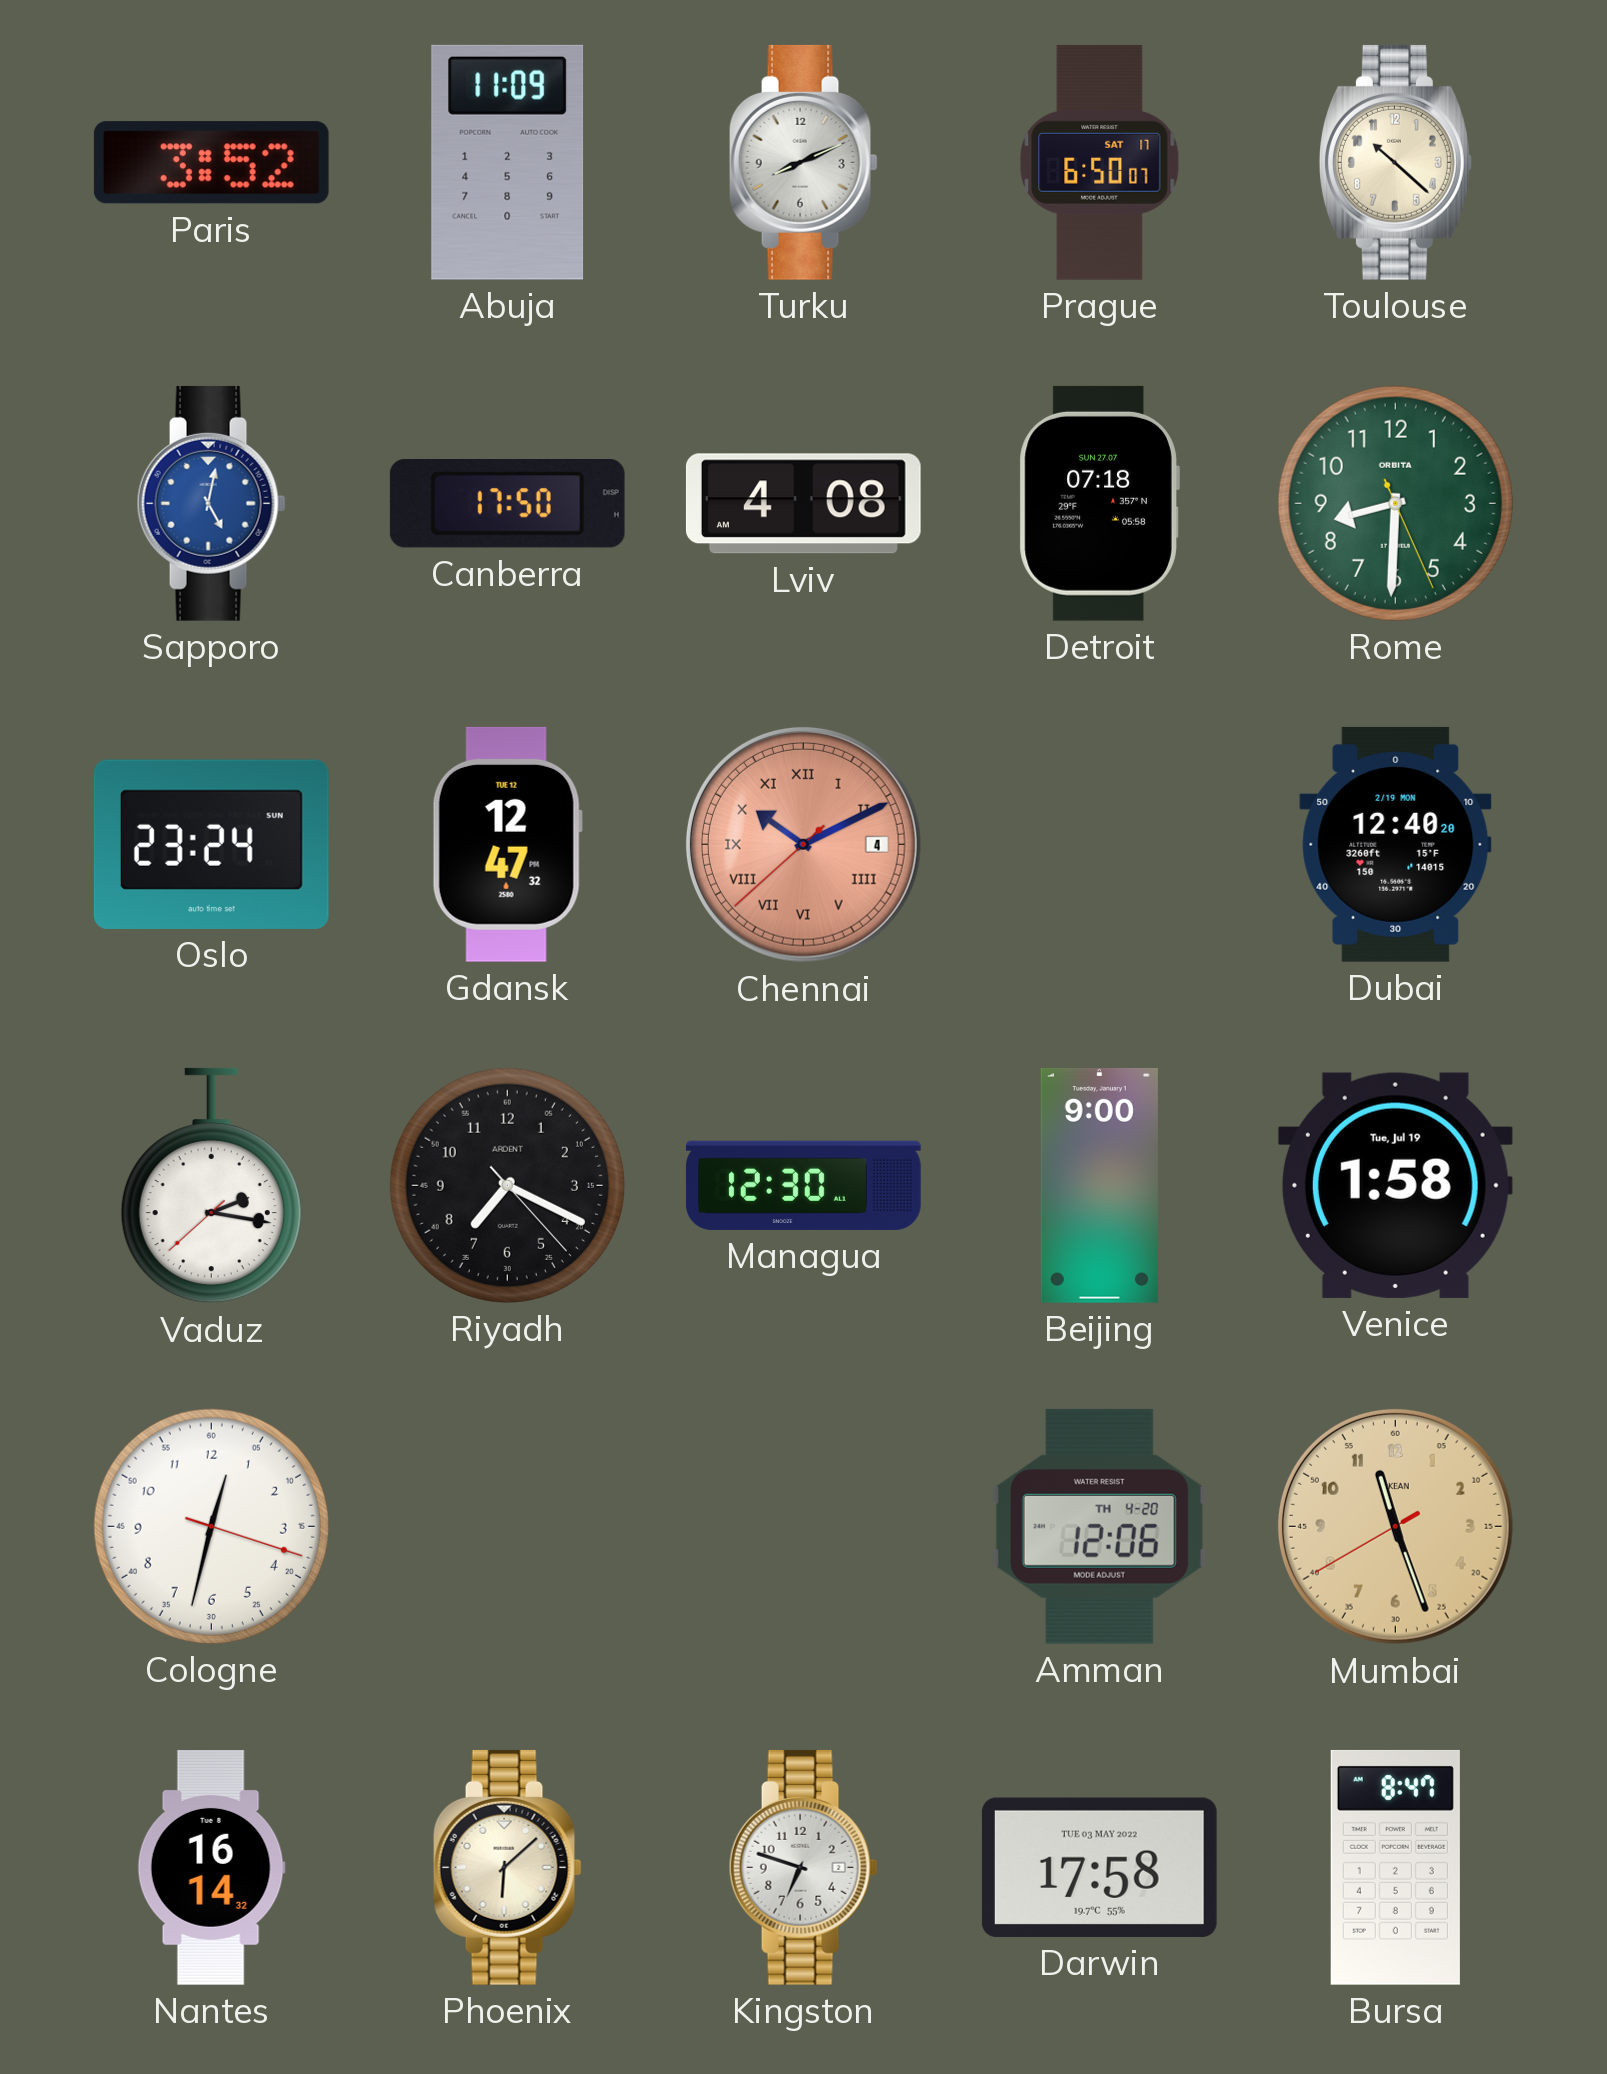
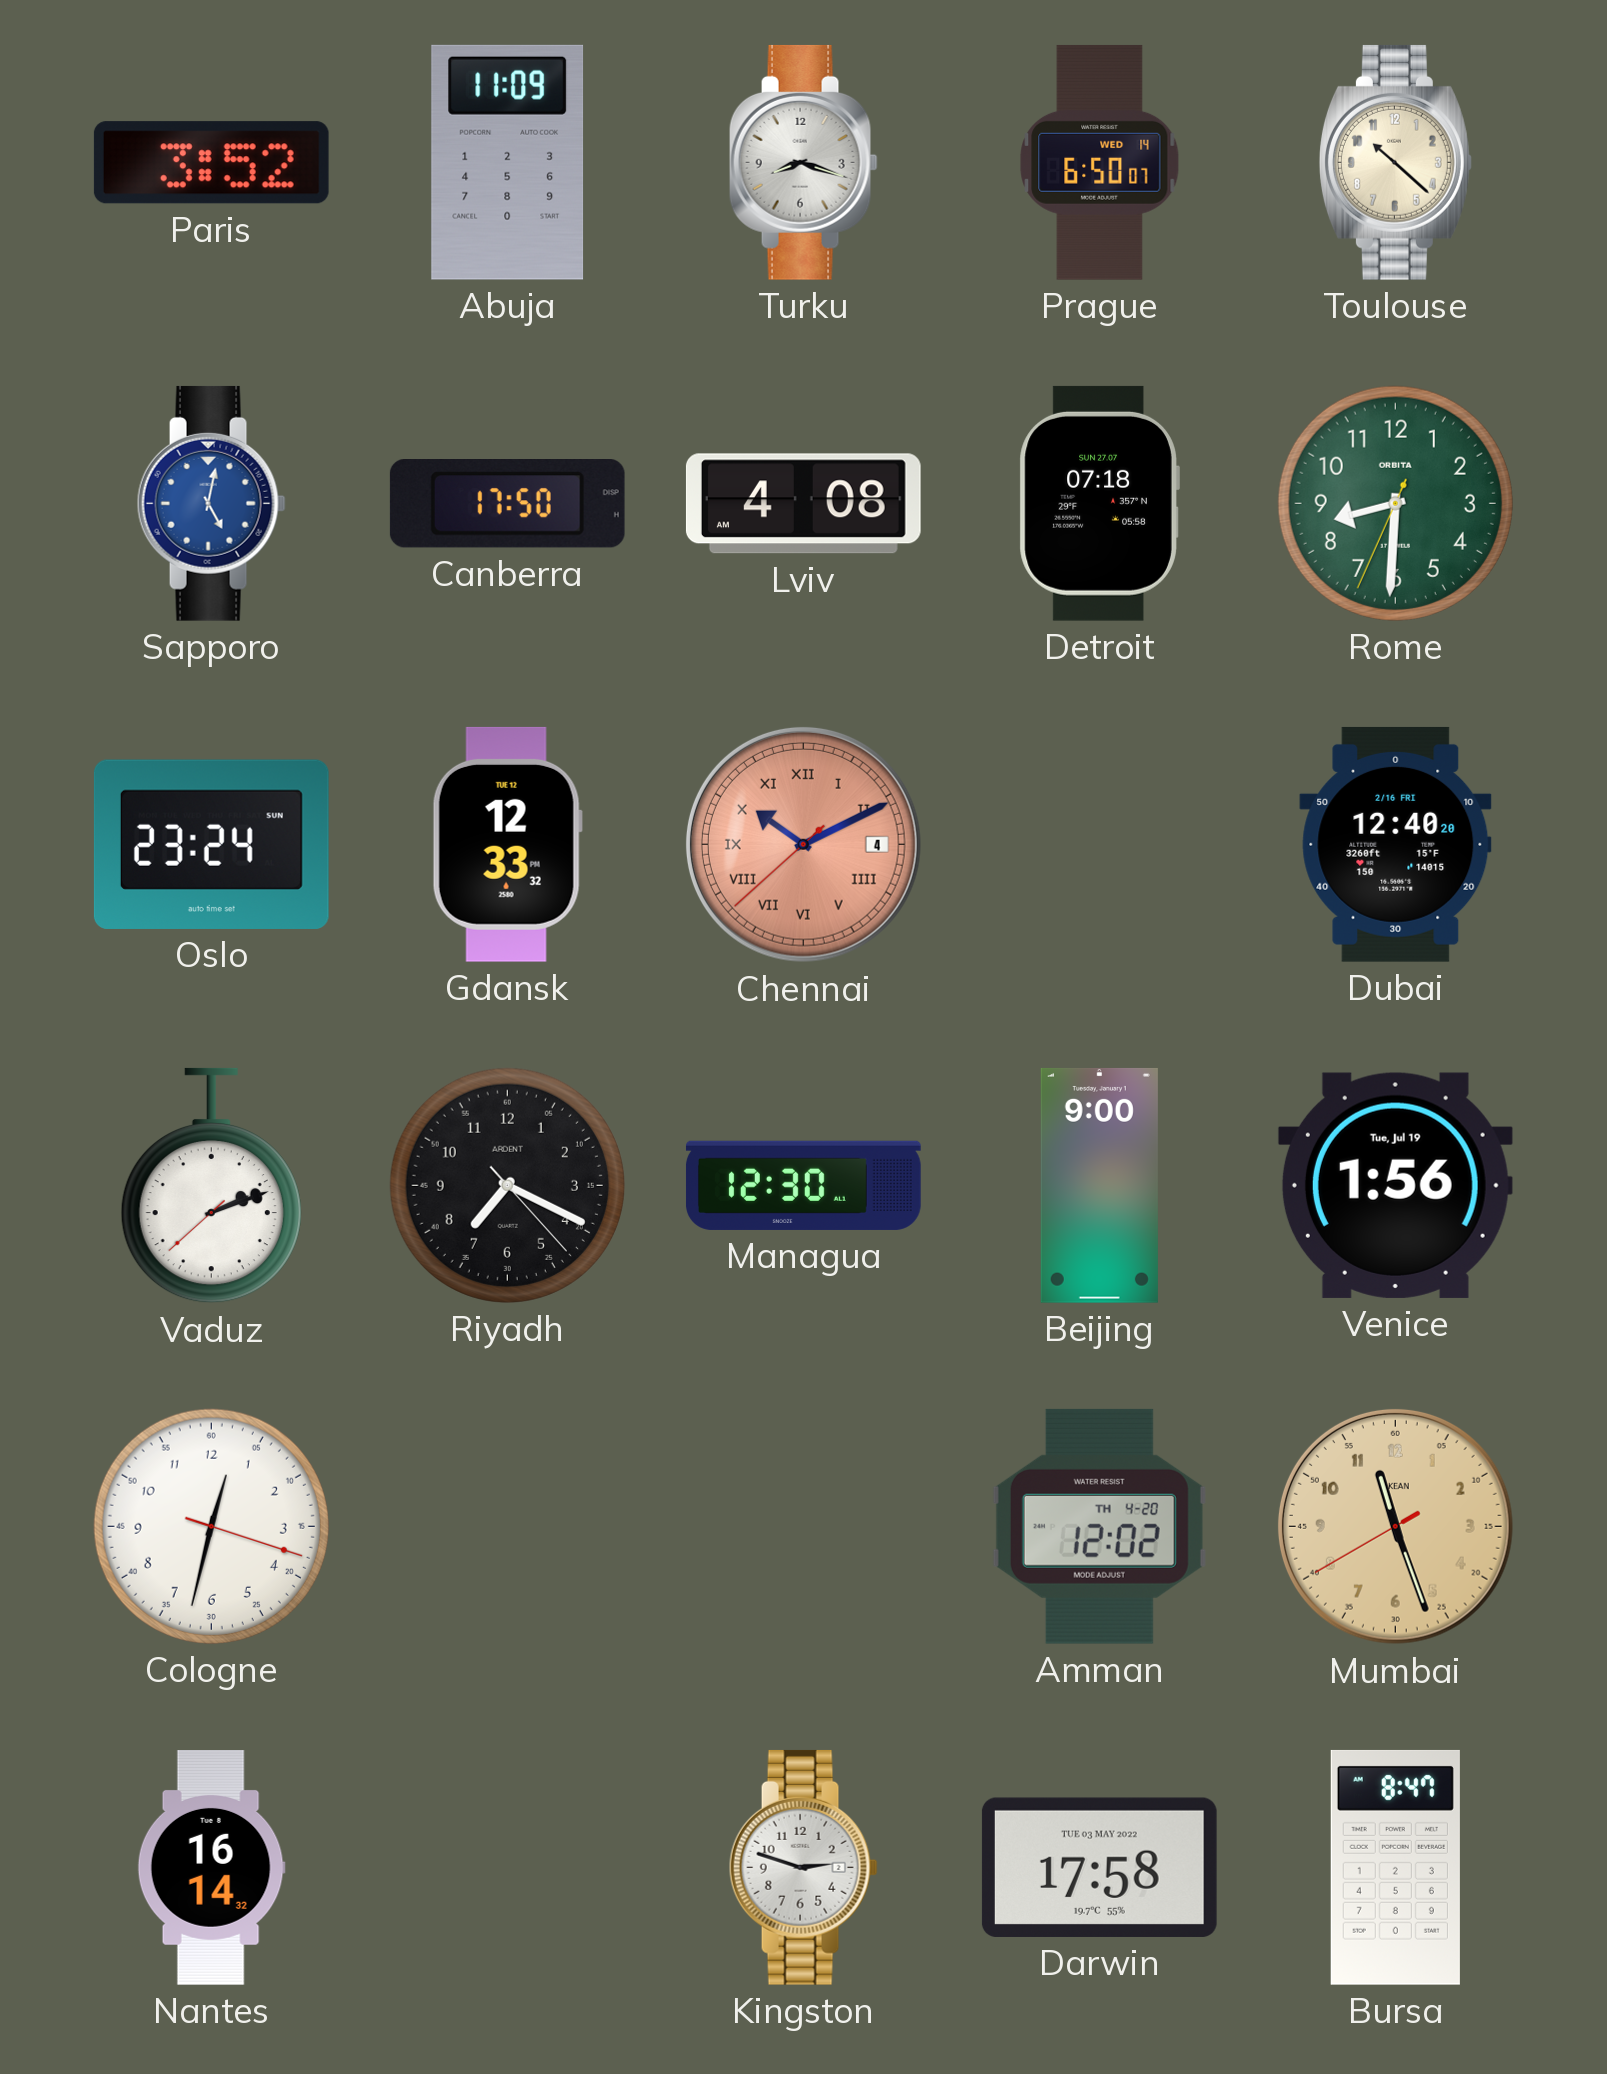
Turku: 8:11 -> 8:18
Prague date: SAT 17 -> WED 14
Rome: 8:30:26 -> 8:30:34
Gdansk: 12:47 -> 12:33
Dubai date: 2/19 MON -> 2/16 FRI
Vaduz: 2:16 -> 2:11
Venice: 1:58 -> 1:56
Amman: 12:06 -> 12:02
Phoenix: 6:08 -> none
Kingston: 6:48 -> 2:48
